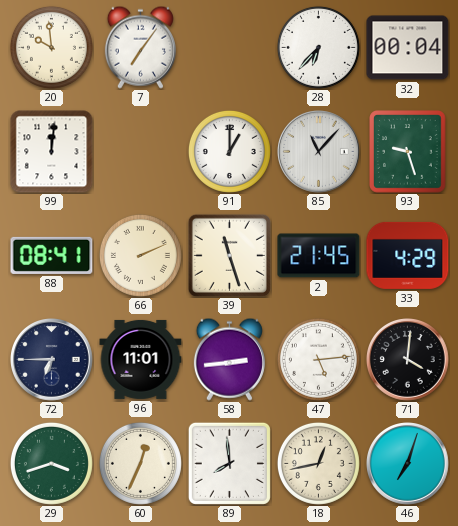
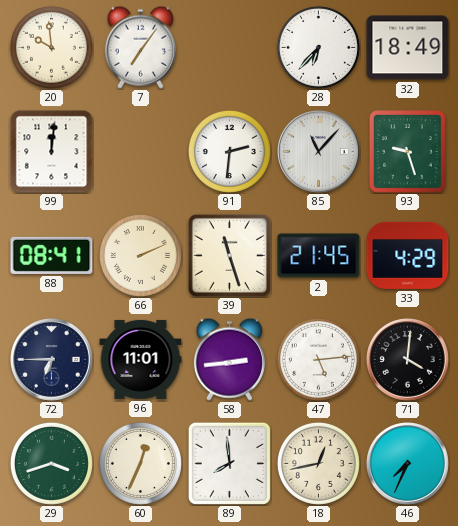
32: 00:04 -> 18:49
91: 1:00 -> 2:31
46: 7:03 -> 7:34
